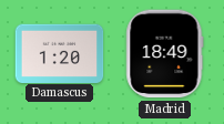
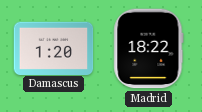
Madrid: 18:49 -> 18:22
